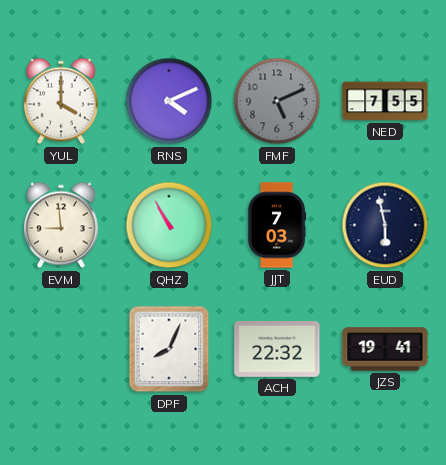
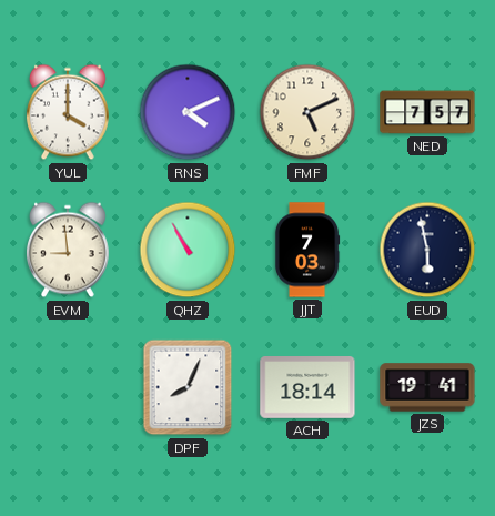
FMF dial: grey -> cream
NED: 7:55 -> 7:57
ACH: 22:32 -> 18:14
